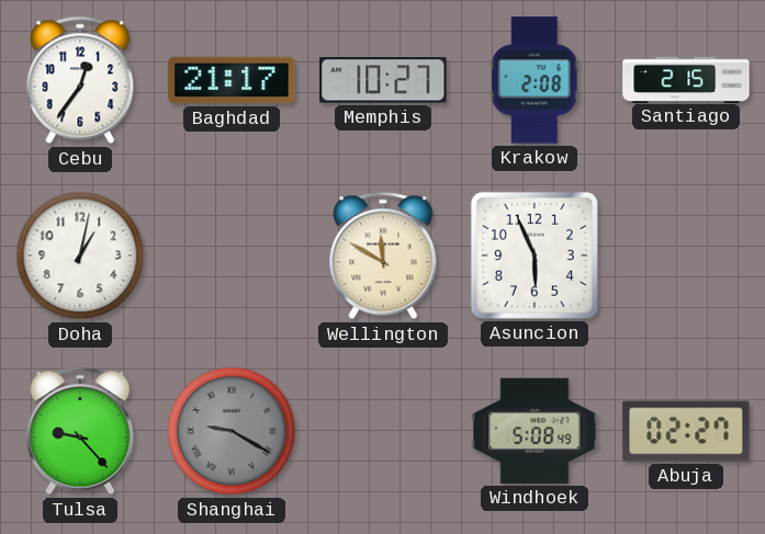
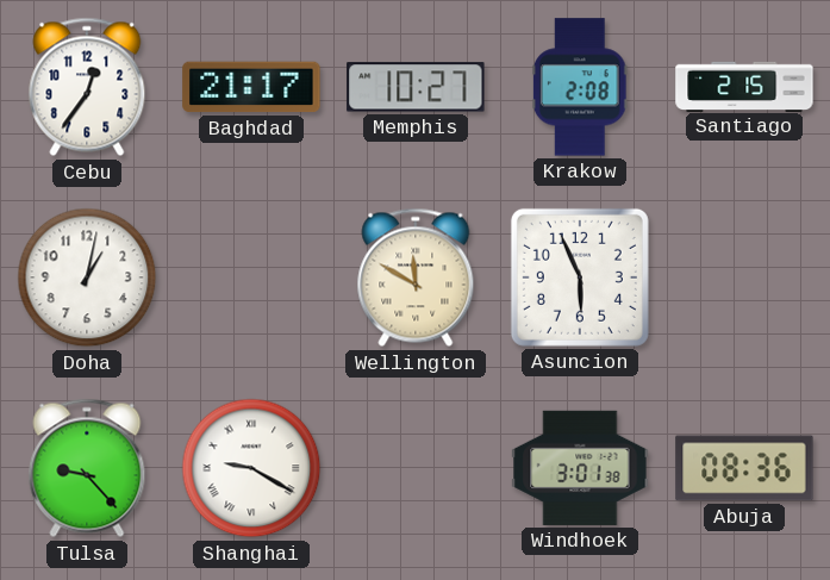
Shanghai dial: grey -> white
Windhoek: 5:08 -> 3:01
Abuja: 02:27 -> 08:36
